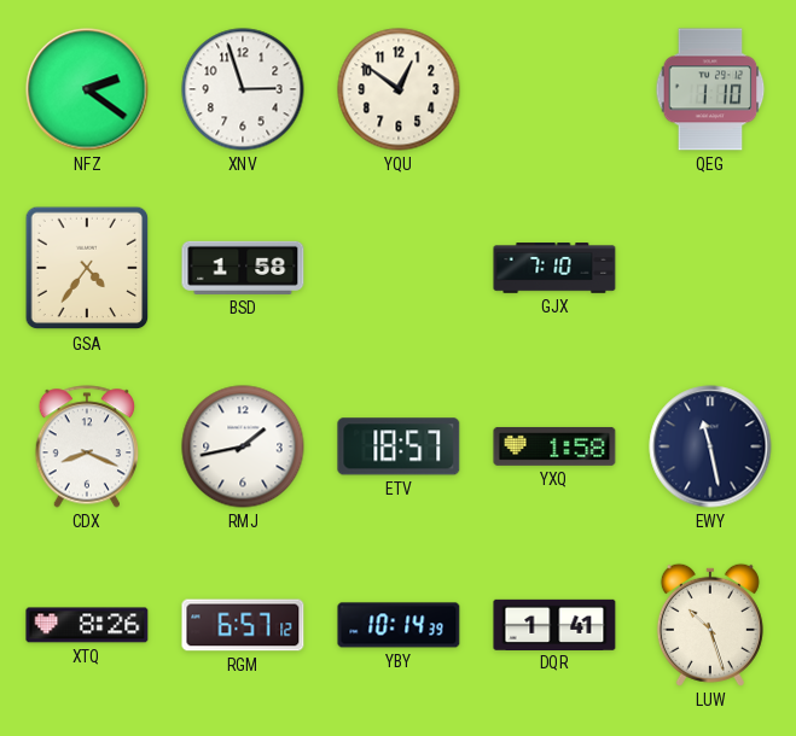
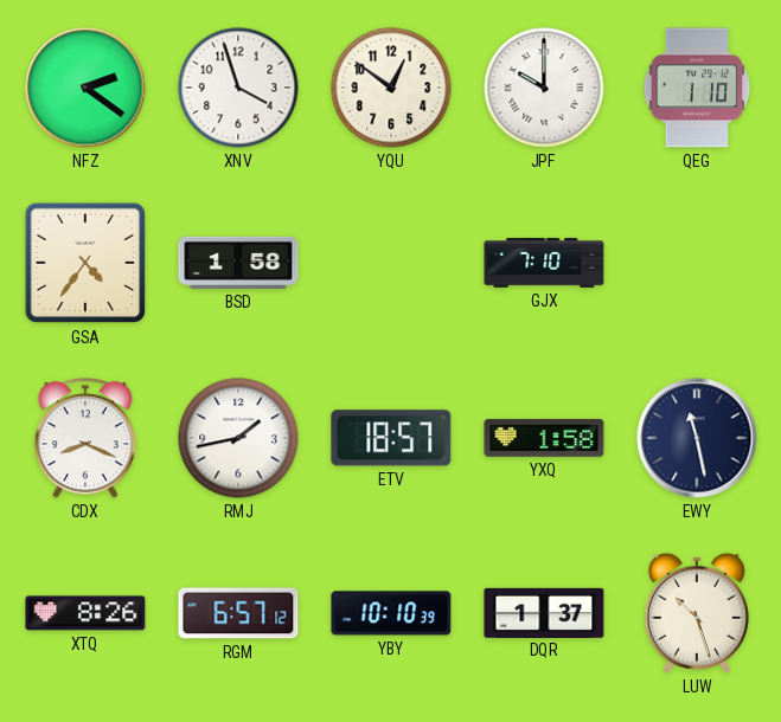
XNV: 2:57 -> 3:57
JPF: none -> 10:00
YBY: 10:14 -> 10:10
DQR: 1:41 -> 1:37
